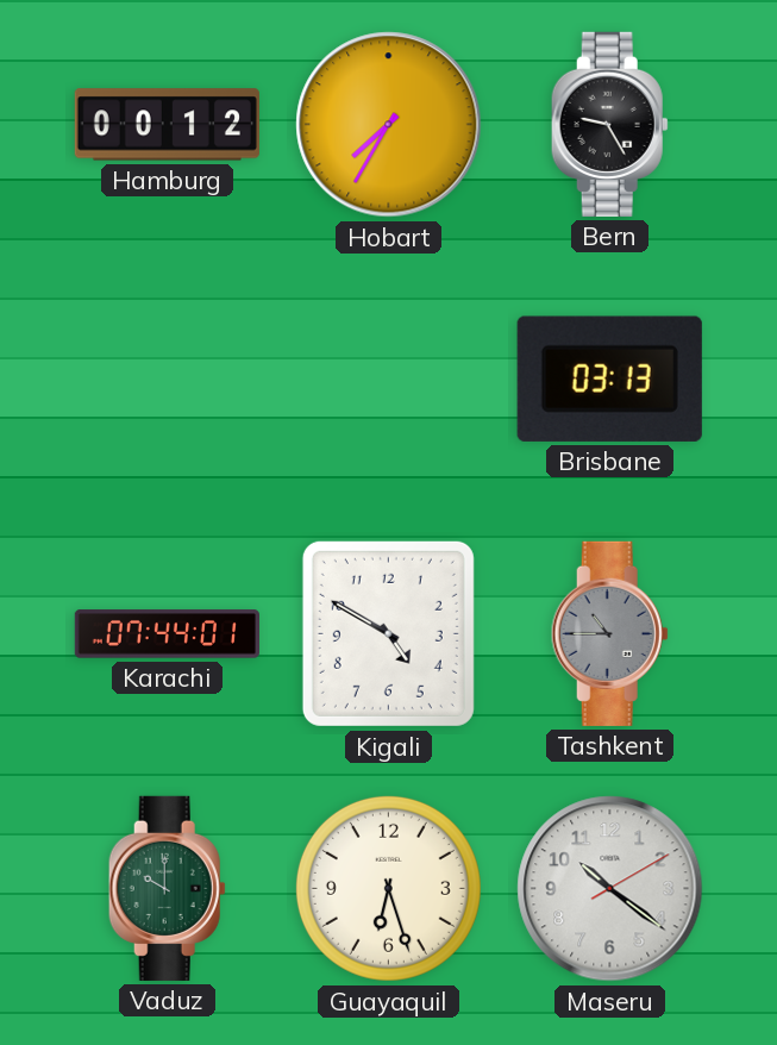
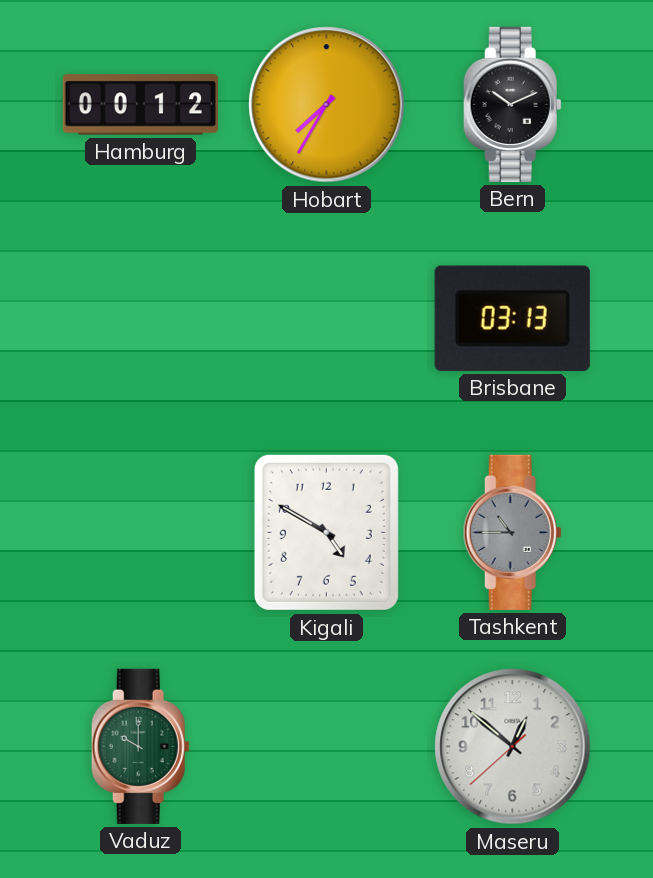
Bern: 9:25 -> 10:11
Karachi: 07:44 -> none
Guayaquil: 6:27 -> none
Maseru: 10:21 -> 12:51
